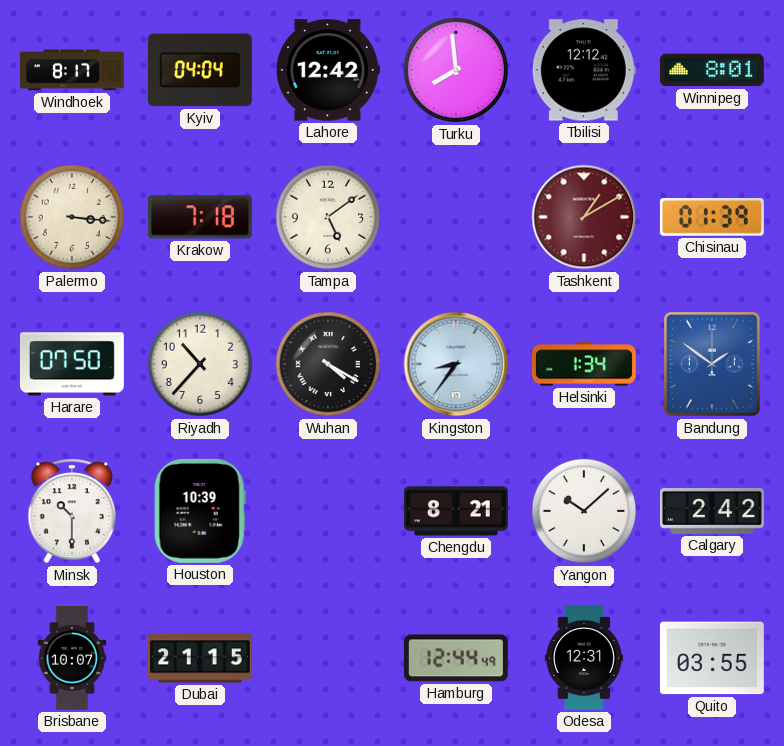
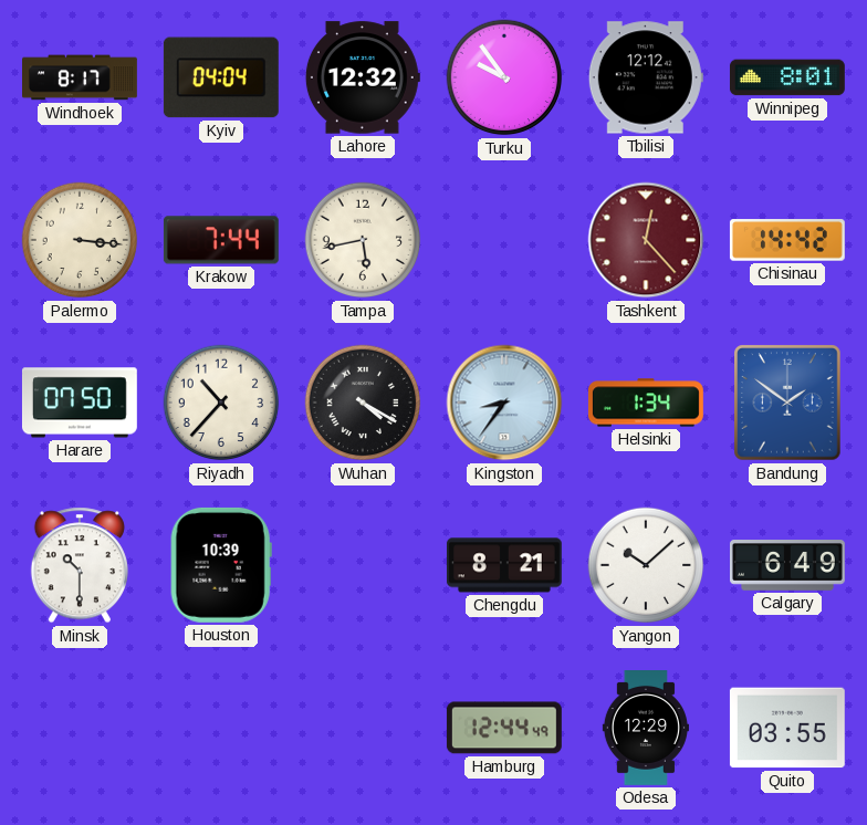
Lahore: 12:42 -> 12:32
Turku: 7:59 -> 9:54
Krakow: 7:18 -> 7:44
Tampa: 5:09 -> 5:43
Tashkent: 1:10 -> 12:23
Chisinau: 01:39 -> 14:42
Calgary: 2:42 -> 6:49
Brisbane: 10:07 -> none
Dubai: 21:15 -> none
Odesa: 12:31 -> 12:29
